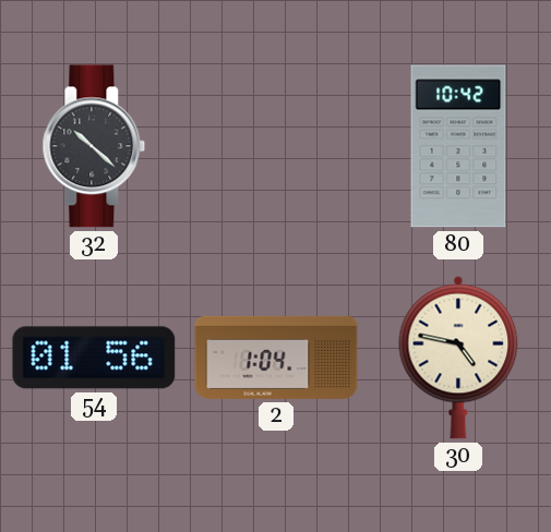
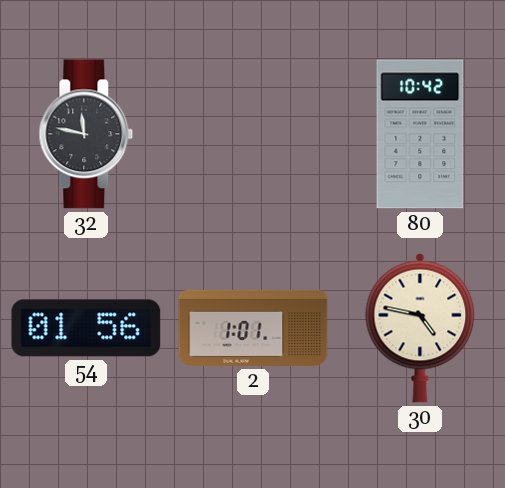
32: 10:22 -> 11:47
2: 1:04 -> 1:01
